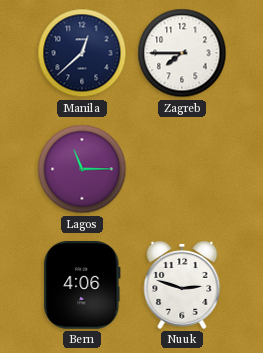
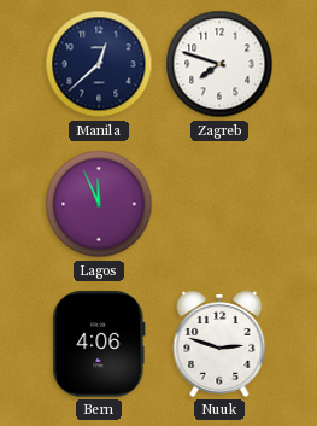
Zagreb: 7:45 -> 7:48
Lagos: 11:15 -> 11:56
